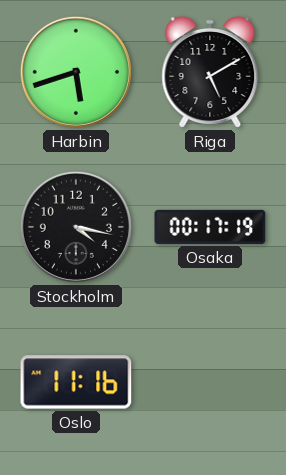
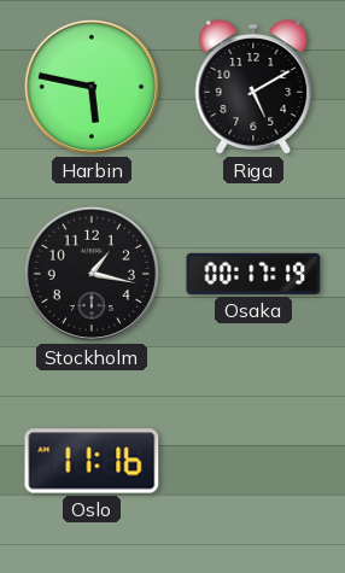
Harbin: 5:42 -> 5:47
Stockholm: 4:17 -> 1:17
